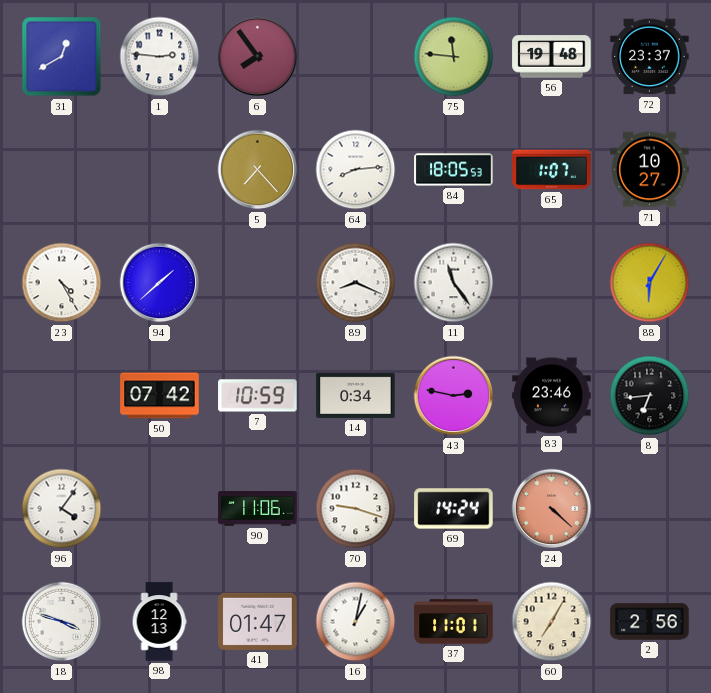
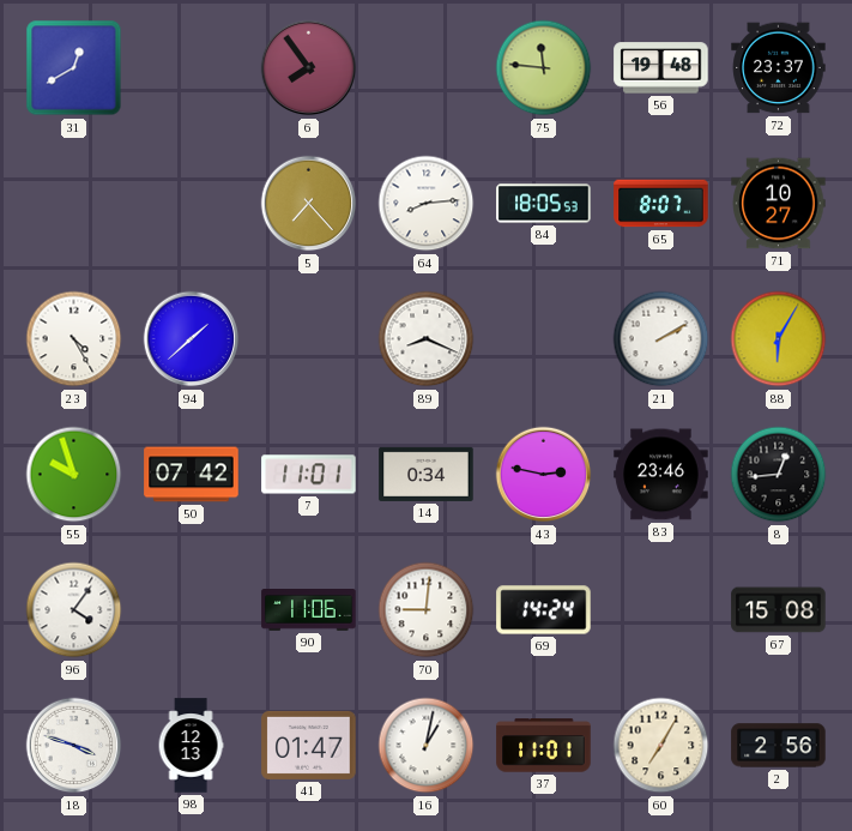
1: 2:46 -> none
65: 1:07 -> 8:07
11: 11:24 -> none
21: none -> 2:10
55: none -> 9:57
7: 10:59 -> 11:01
8: 6:44 -> 12:44
70: 9:18 -> 9:01
24: 4:22 -> none
67: none -> 15:08
